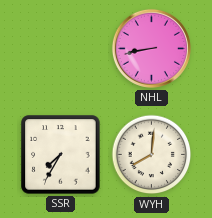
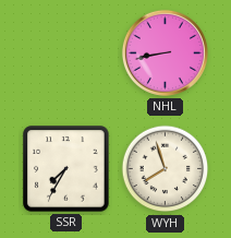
WYH: 8:01 -> 7:57
